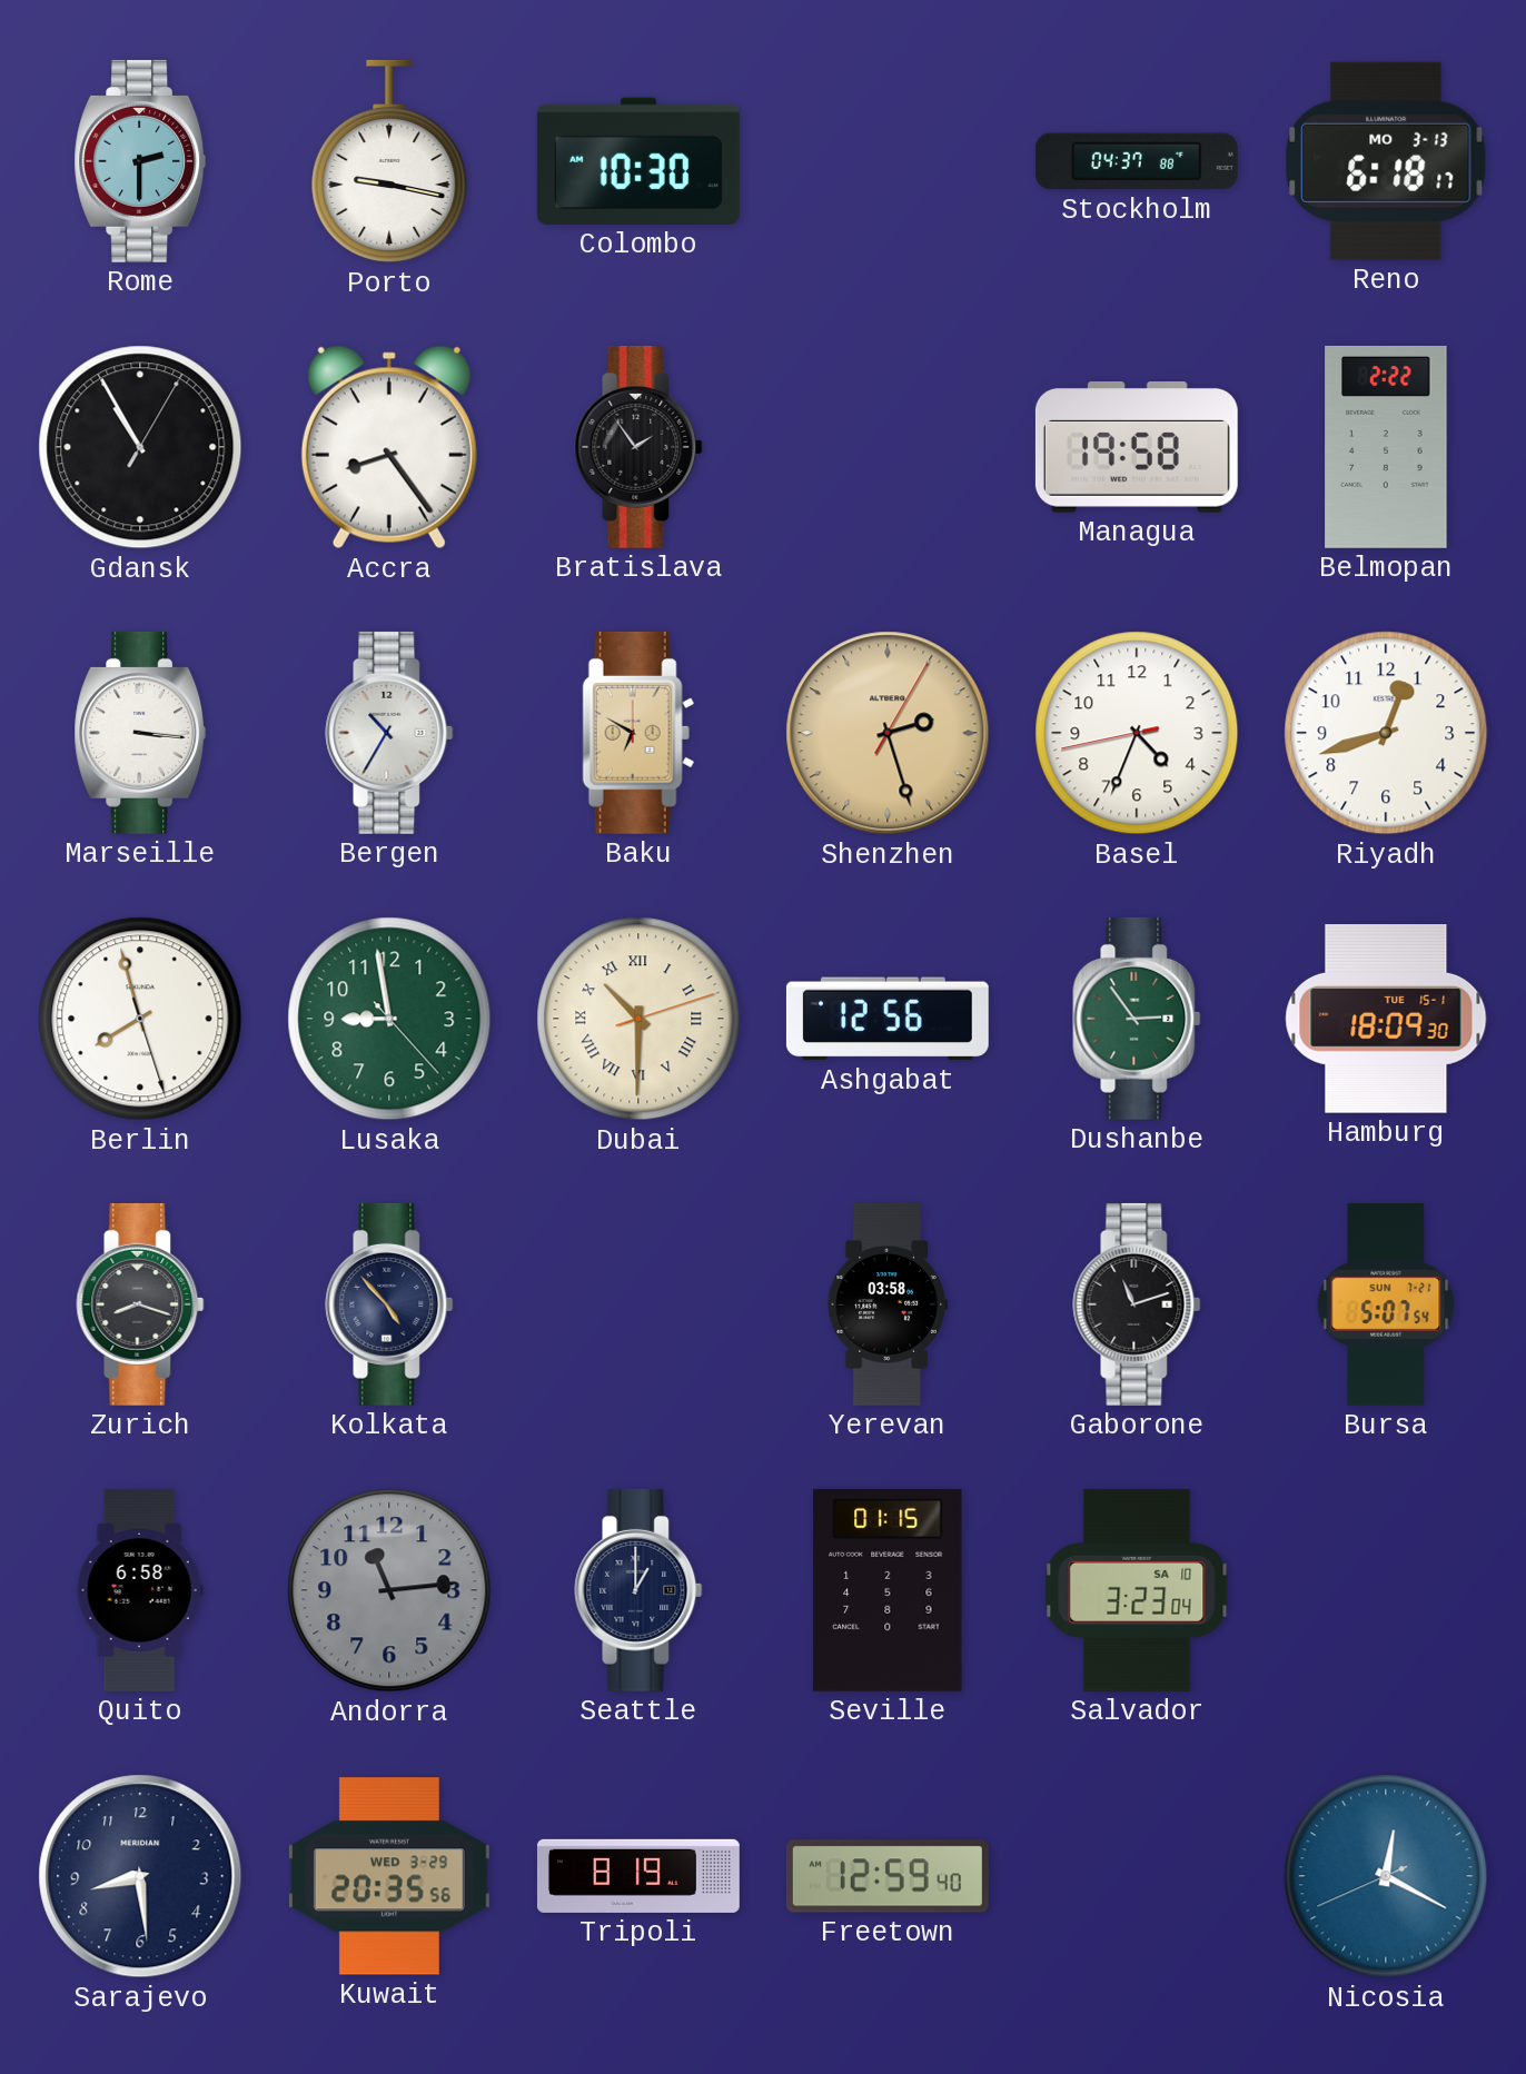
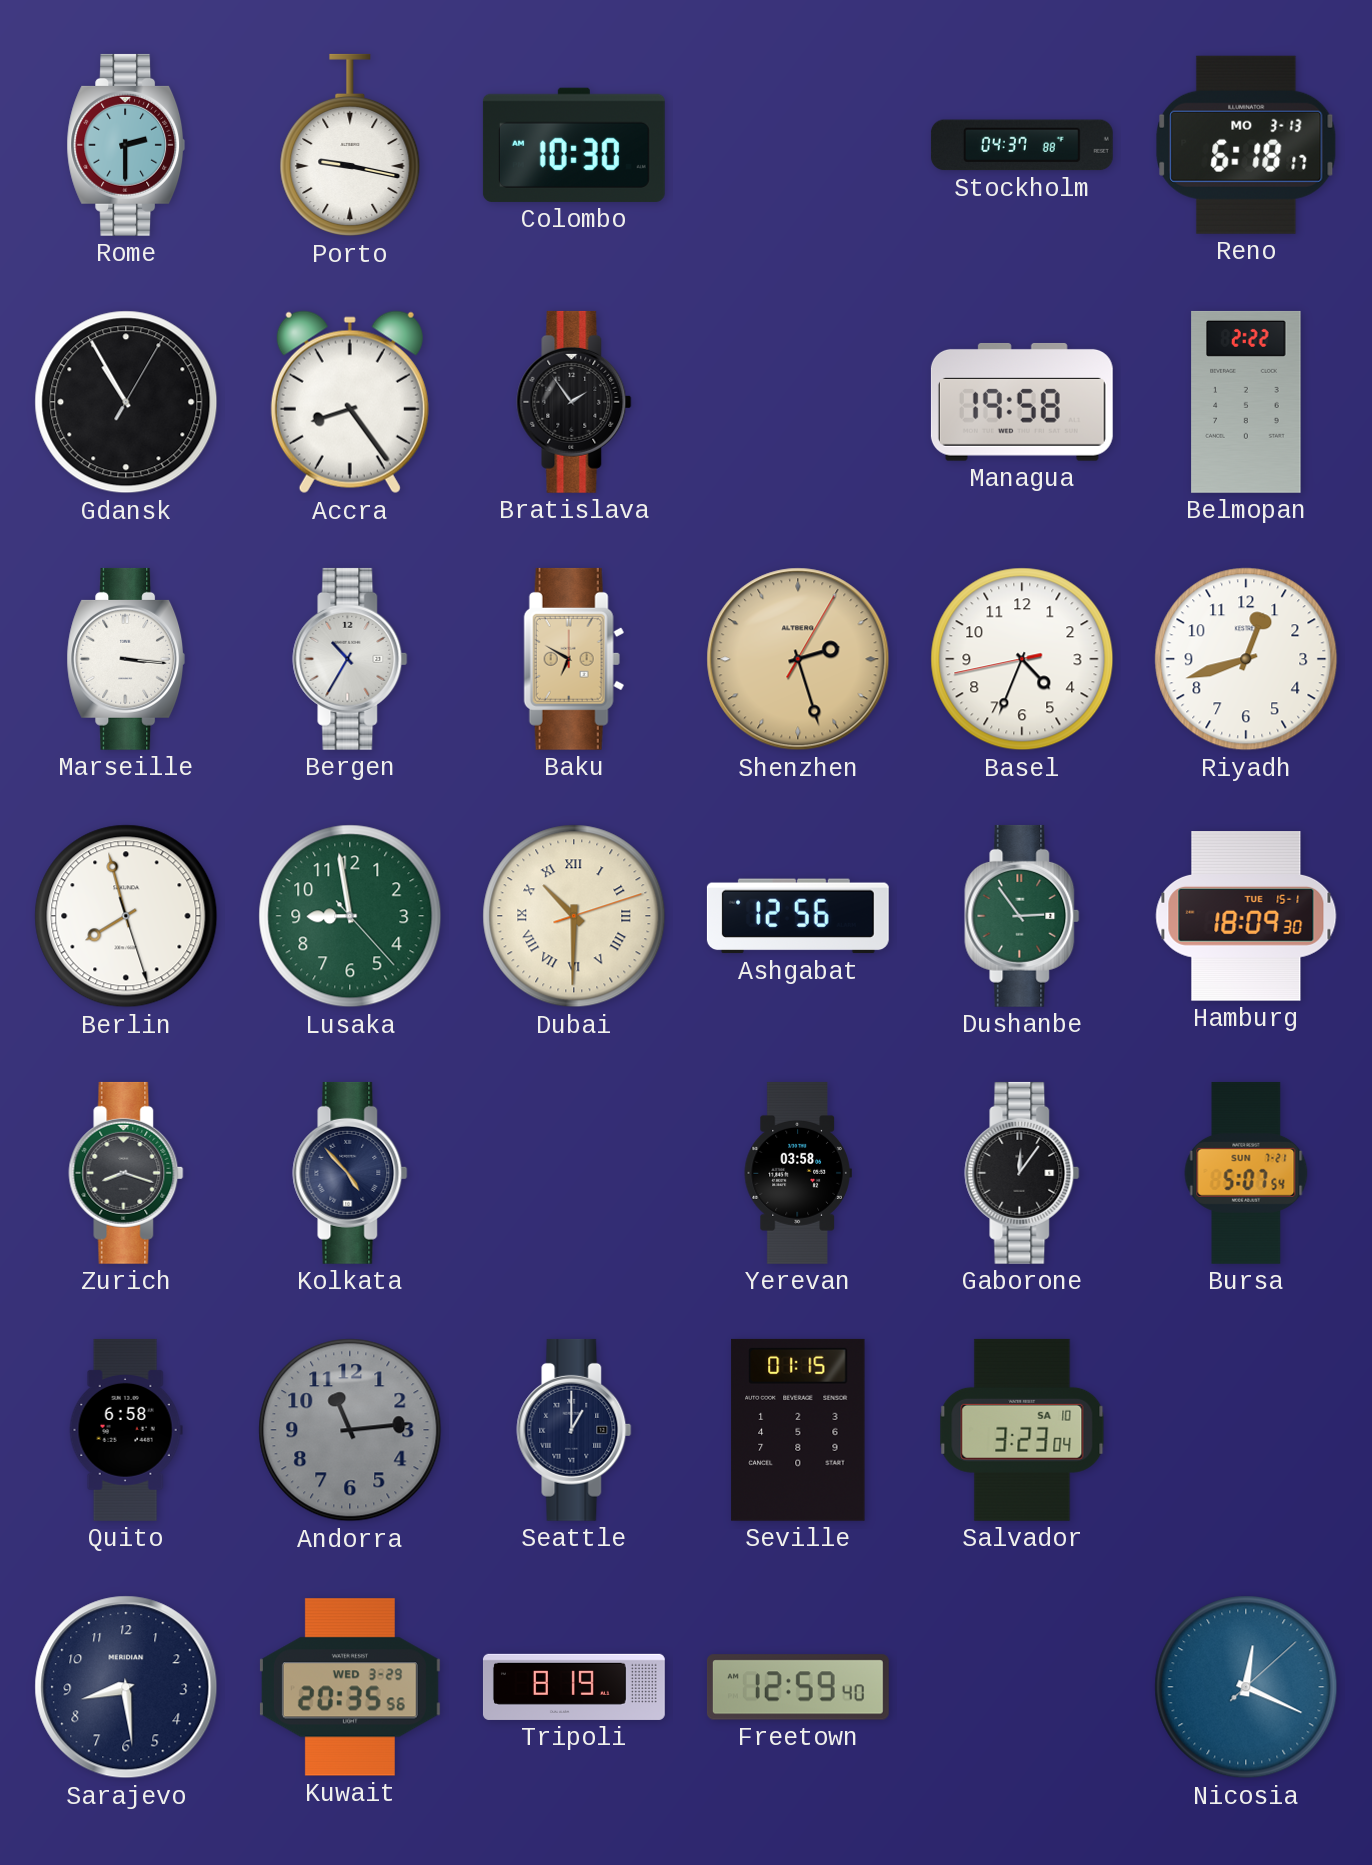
Gaborone: 11:12 -> 12:06
Nicosia: 12:19:41 -> 12:19:08
